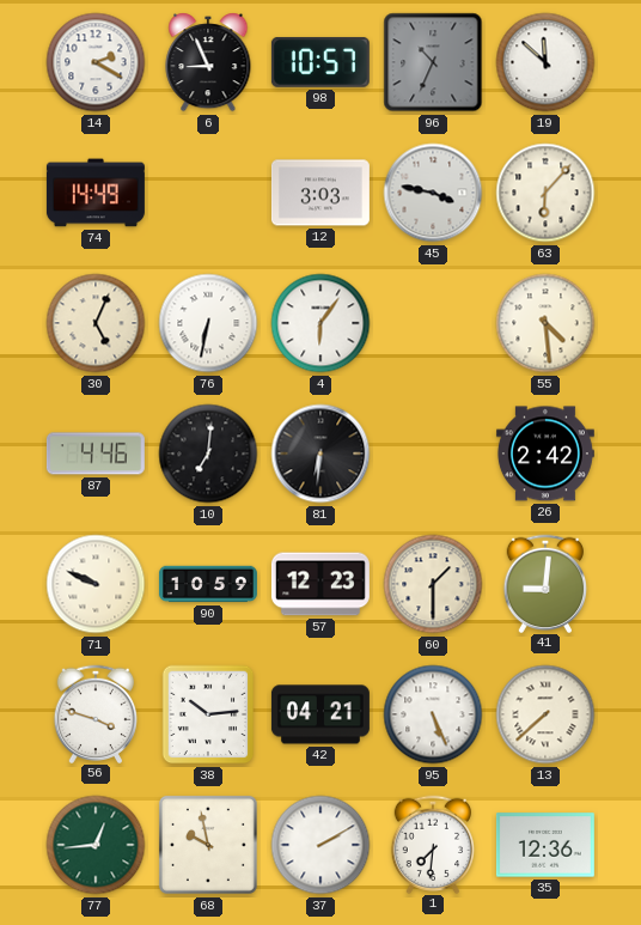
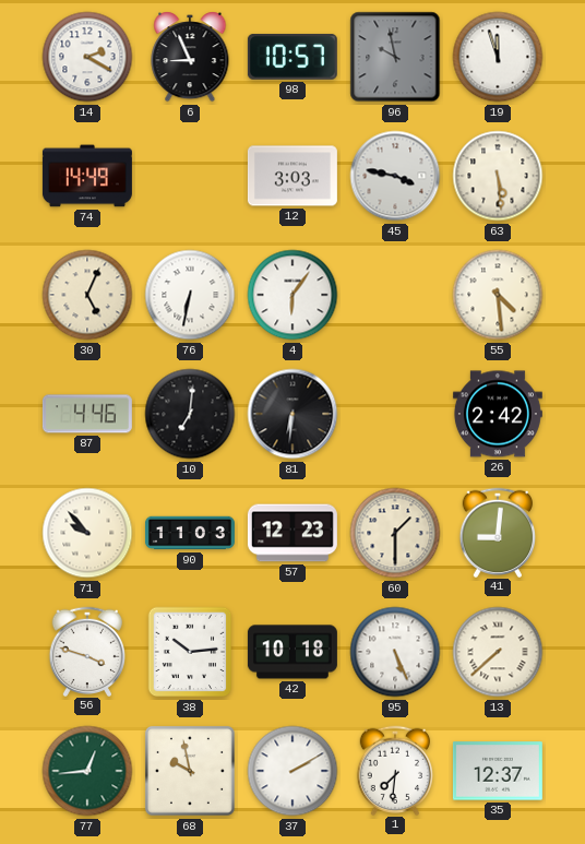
96: 10:34 -> 9:58
19: 11:52 -> 11:57
63: 6:07 -> 5:29
71: 9:49 -> 9:53
90: 10:59 -> 11:03
42: 04:21 -> 10:18
35: 12:36 -> 12:37
